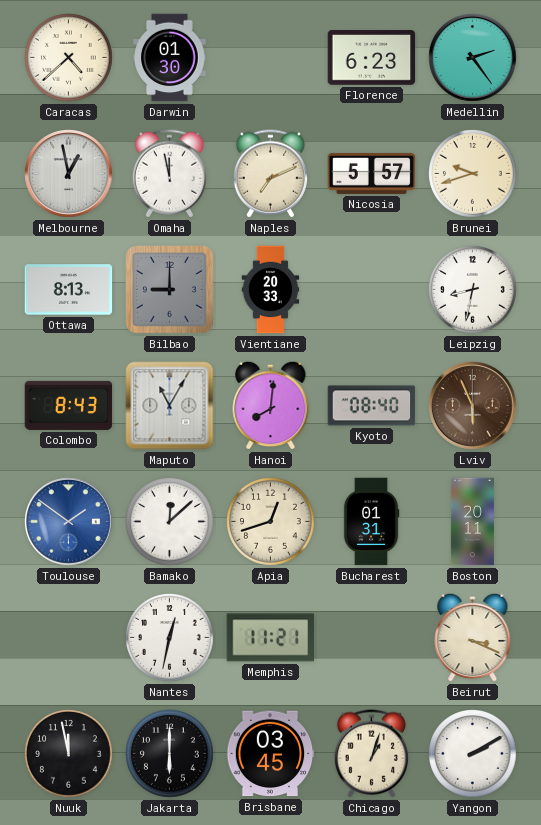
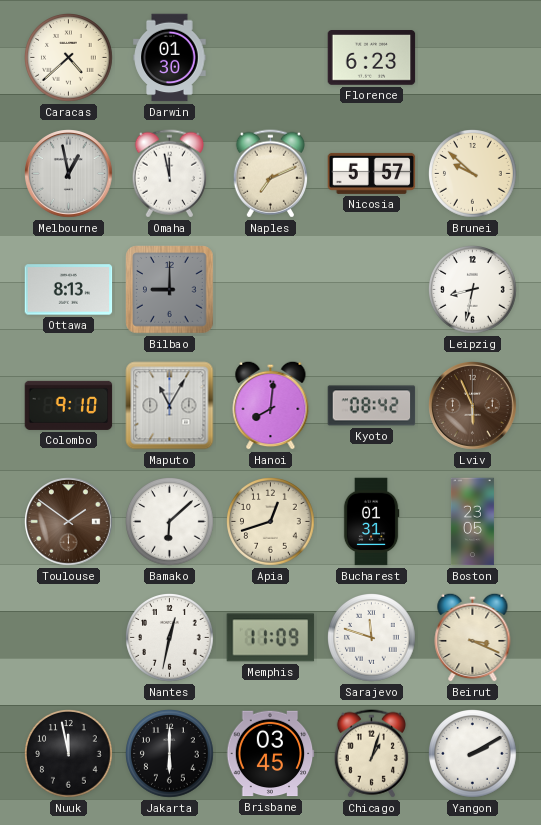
Medellin: 2:24 -> none
Brunei: 9:42 -> 9:52
Vientiane: 20:33 -> none
Colombo: 8:43 -> 9:10
Kyoto: 08:40 -> 08:42
Toulouse dial: blue -> brown
Bamako: 12:08 -> 6:08
Boston: 20:11 -> 23:05
Memphis: 11:21 -> 11:09
Sarajevo: none -> 11:48
